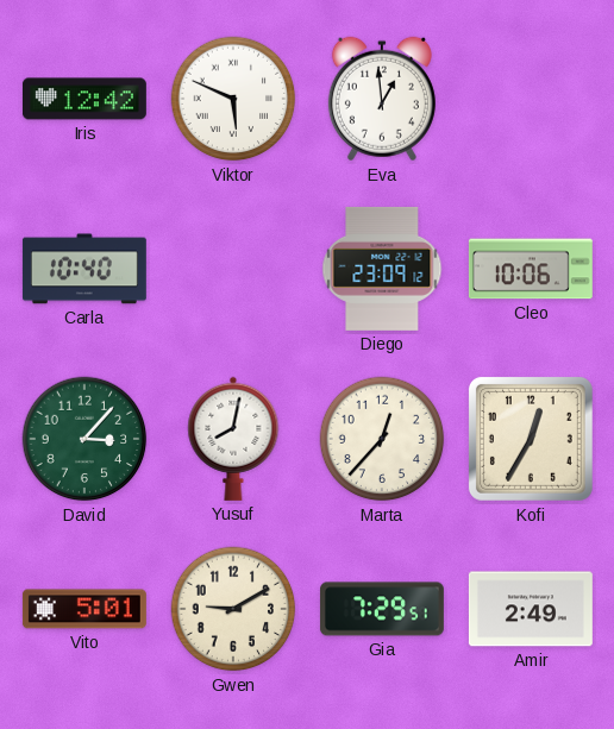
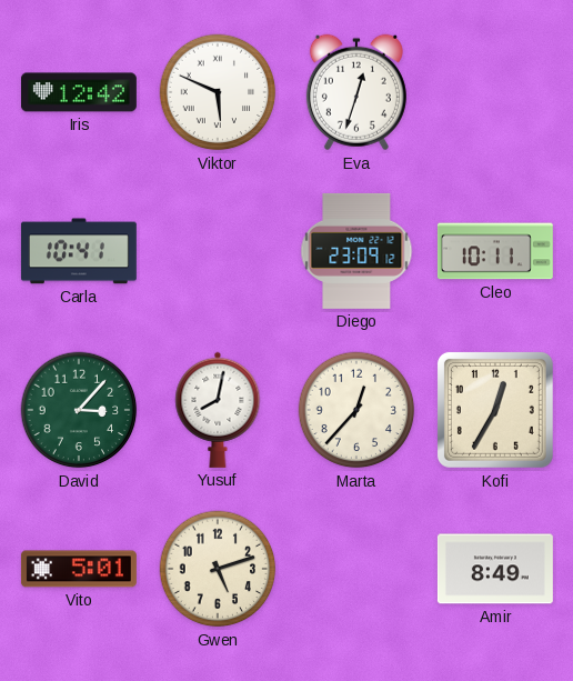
Eva: 12:59 -> 12:33
Carla: 10:40 -> 10:41
Cleo: 10:06 -> 10:11
Gwen: 9:10 -> 5:12
Gia: 7:29 -> none
Amir: 2:49 -> 8:49
